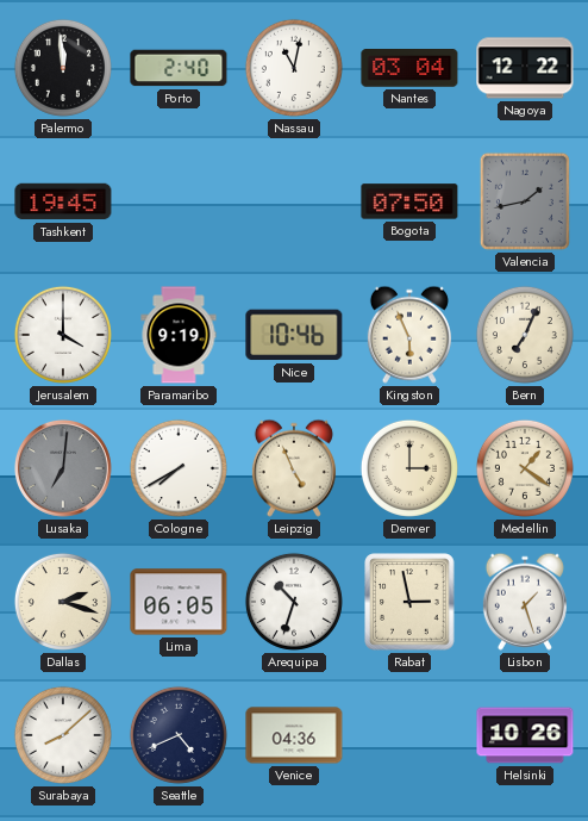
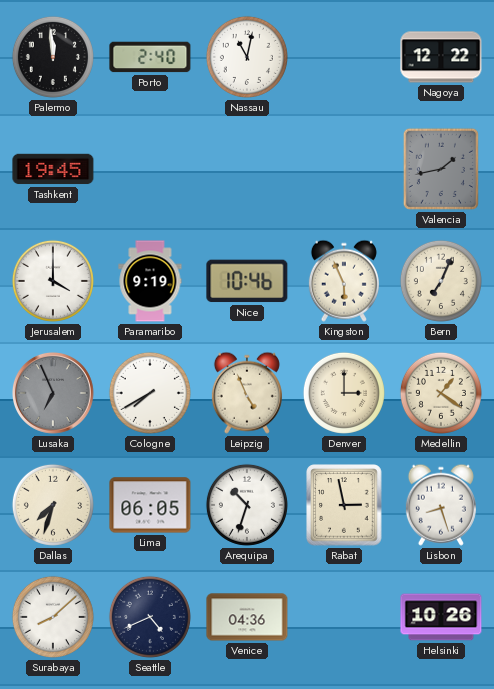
Nantes: 03:04 -> none
Bogota: 07:50 -> none
Lusaka: 7:01 -> 6:56
Dallas: 2:18 -> 7:33
Lisbon: 1:27 -> 8:27
